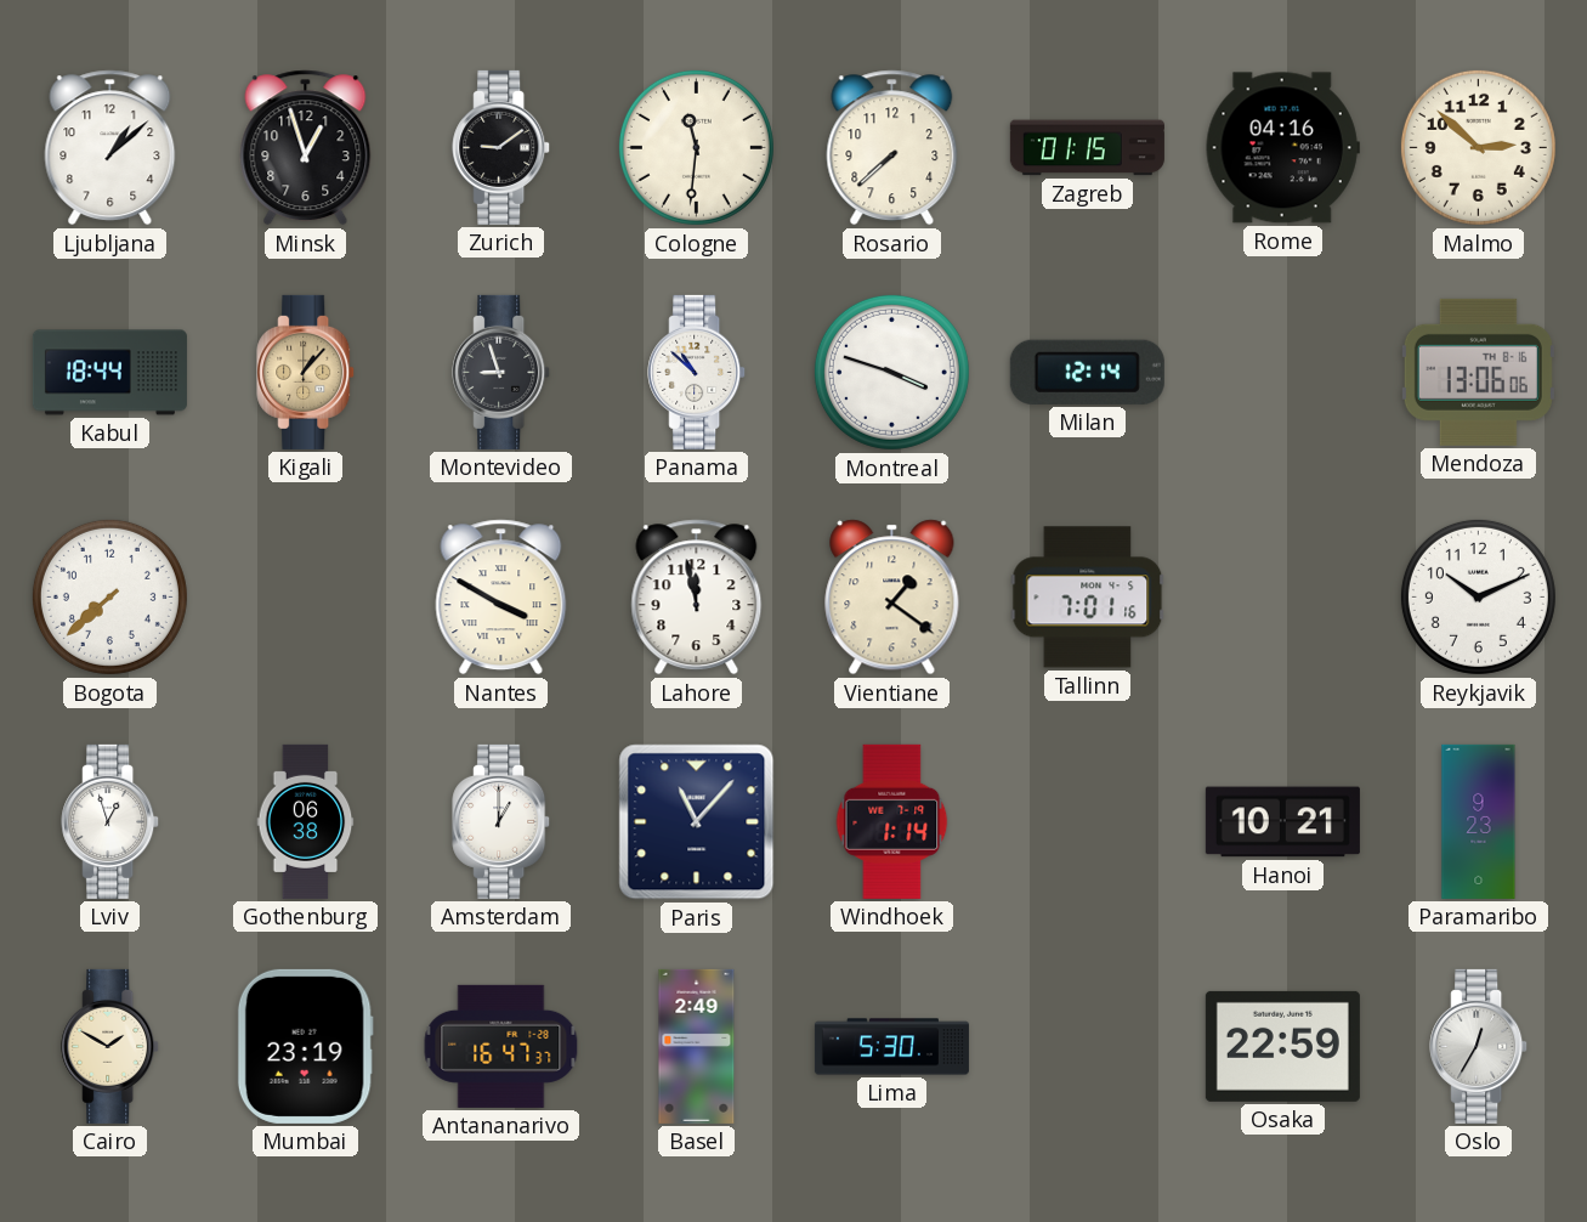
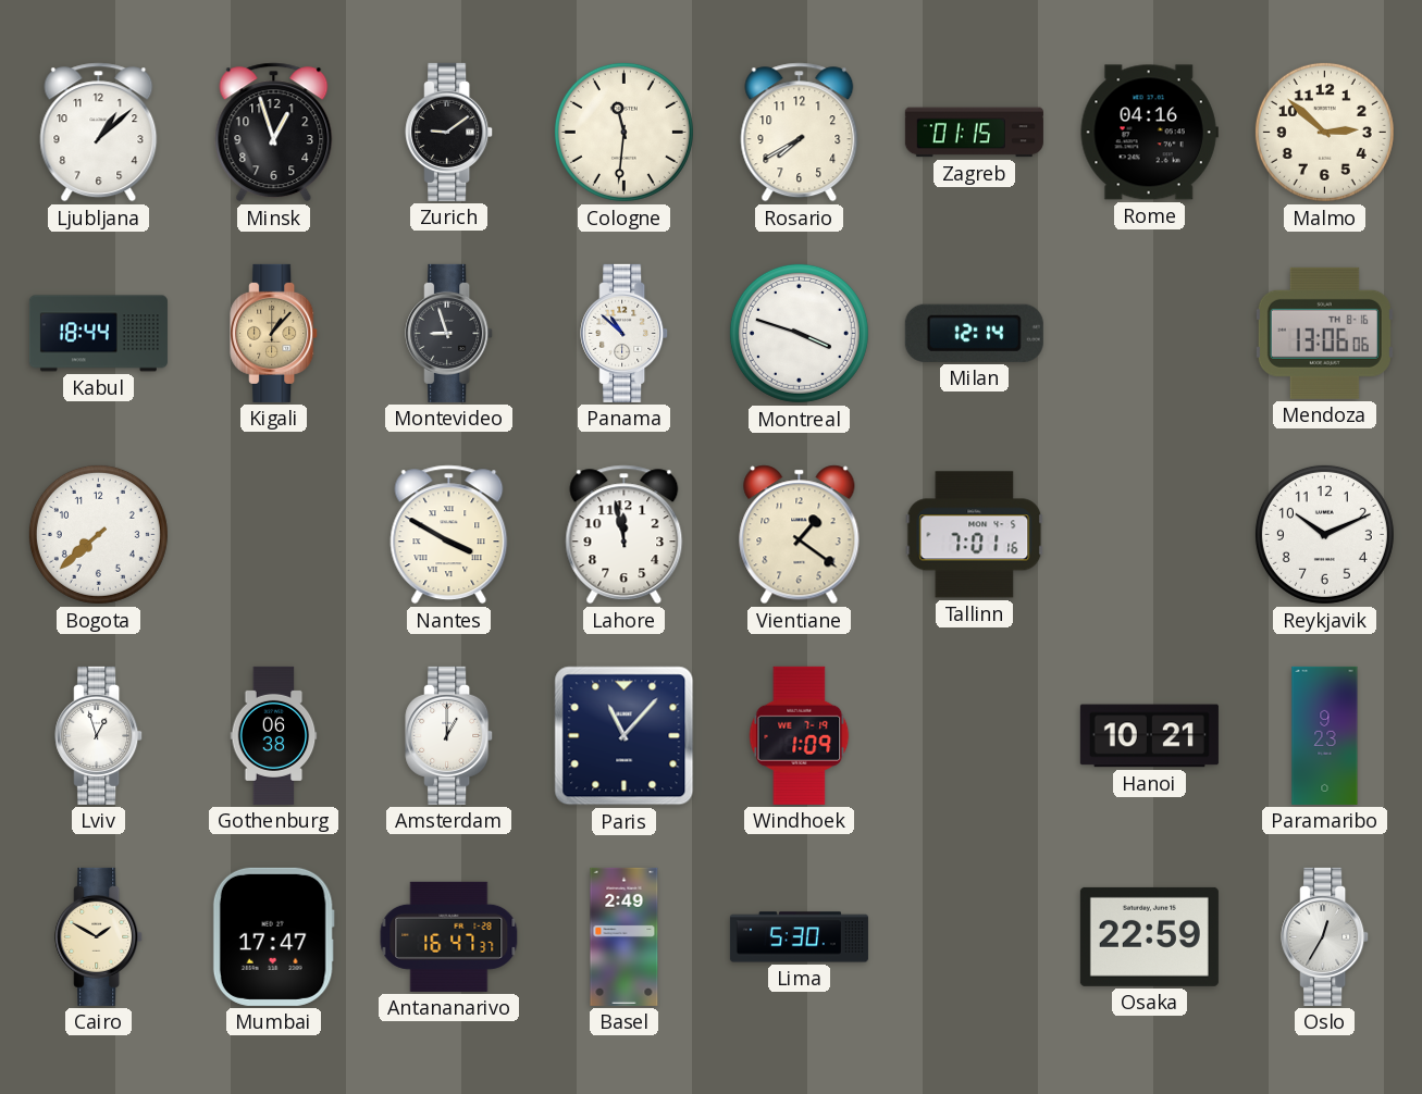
Rosario: 7:38 -> 7:40
Windhoek: 1:14 -> 1:09
Mumbai: 23:19 -> 17:47
